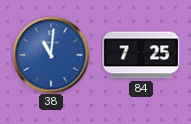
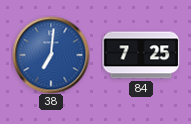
38: 11:01 -> 7:01
